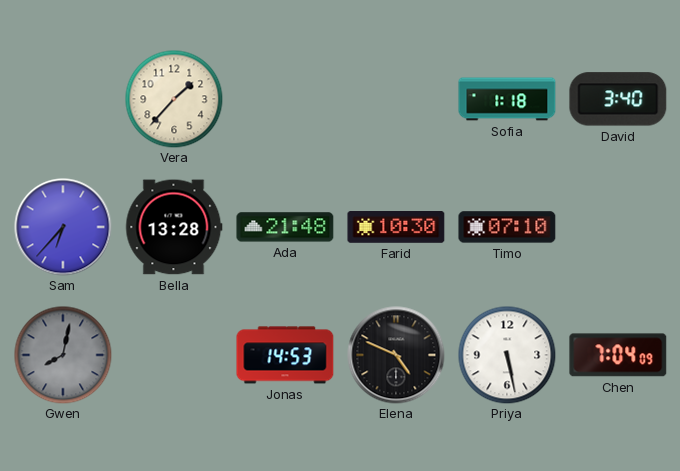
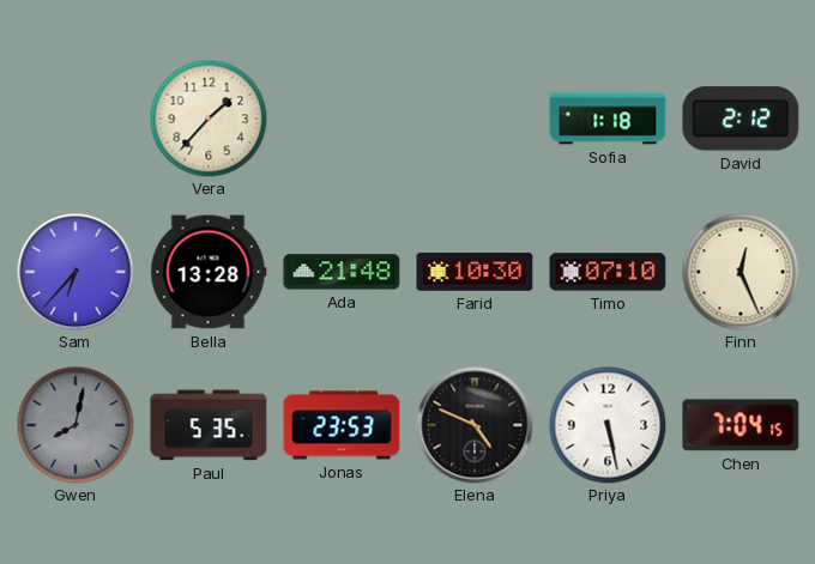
David: 3:40 -> 2:12
Finn: none -> 12:26
Paul: none -> 5:35
Jonas: 14:53 -> 23:53
Chen: 7:04:09 -> 7:04:15
